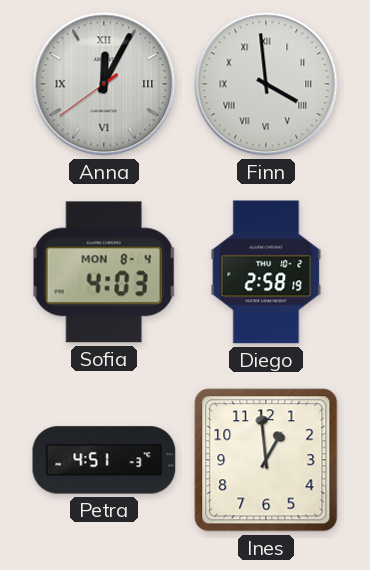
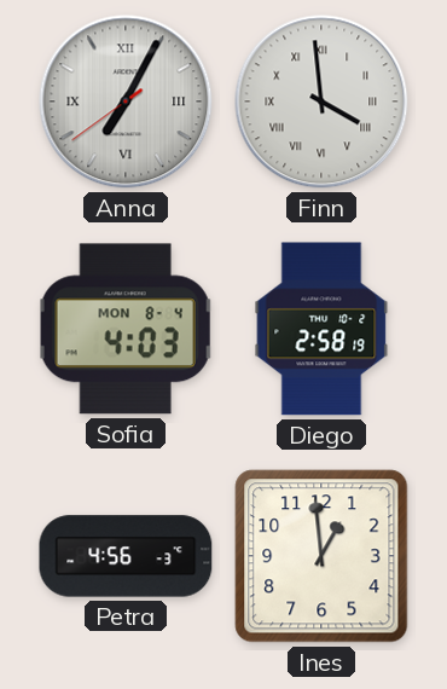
Anna: 12:04 -> 7:04
Petra: 4:51 -> 4:56
